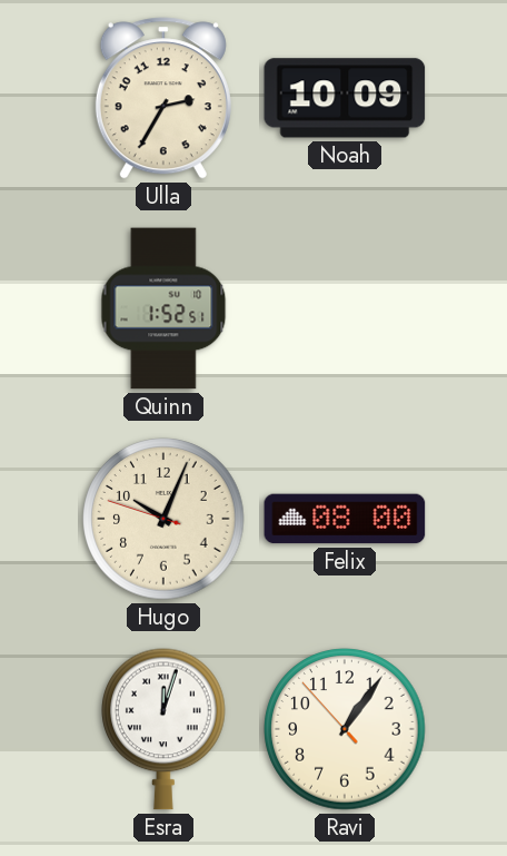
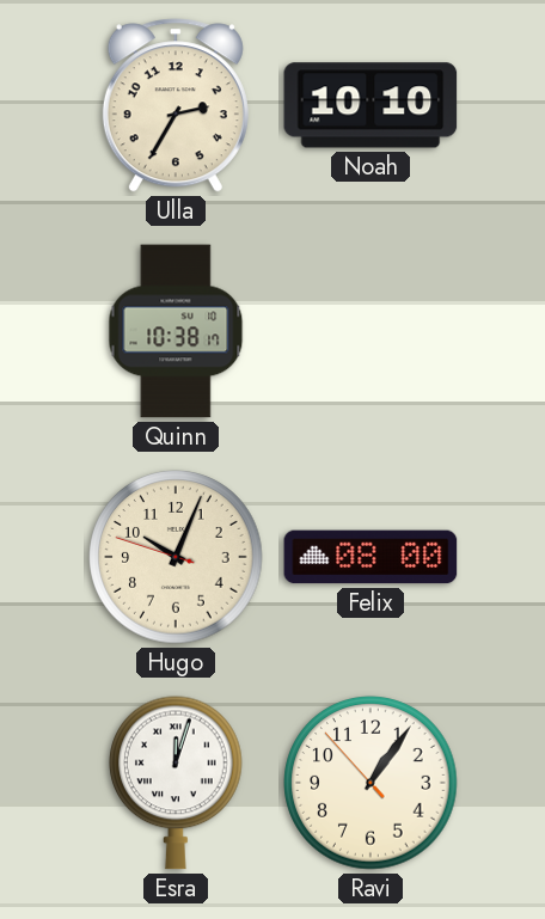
Noah: 10:09 -> 10:10
Quinn: 1:52 -> 10:38
